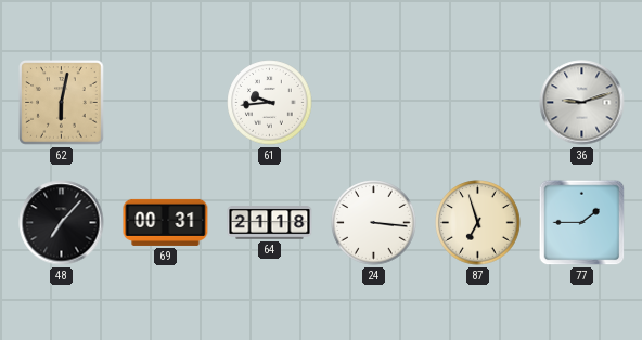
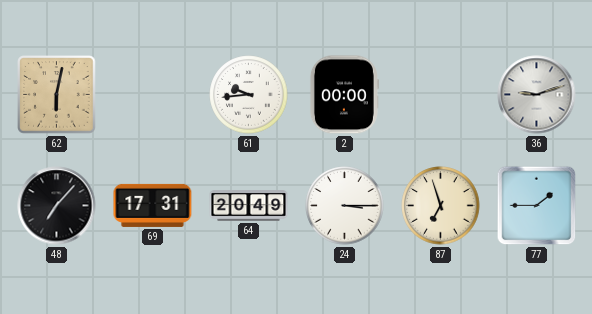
2: none -> 00:00
69: 00:31 -> 17:31
64: 21:18 -> 20:49
24: 3:16 -> 3:15
